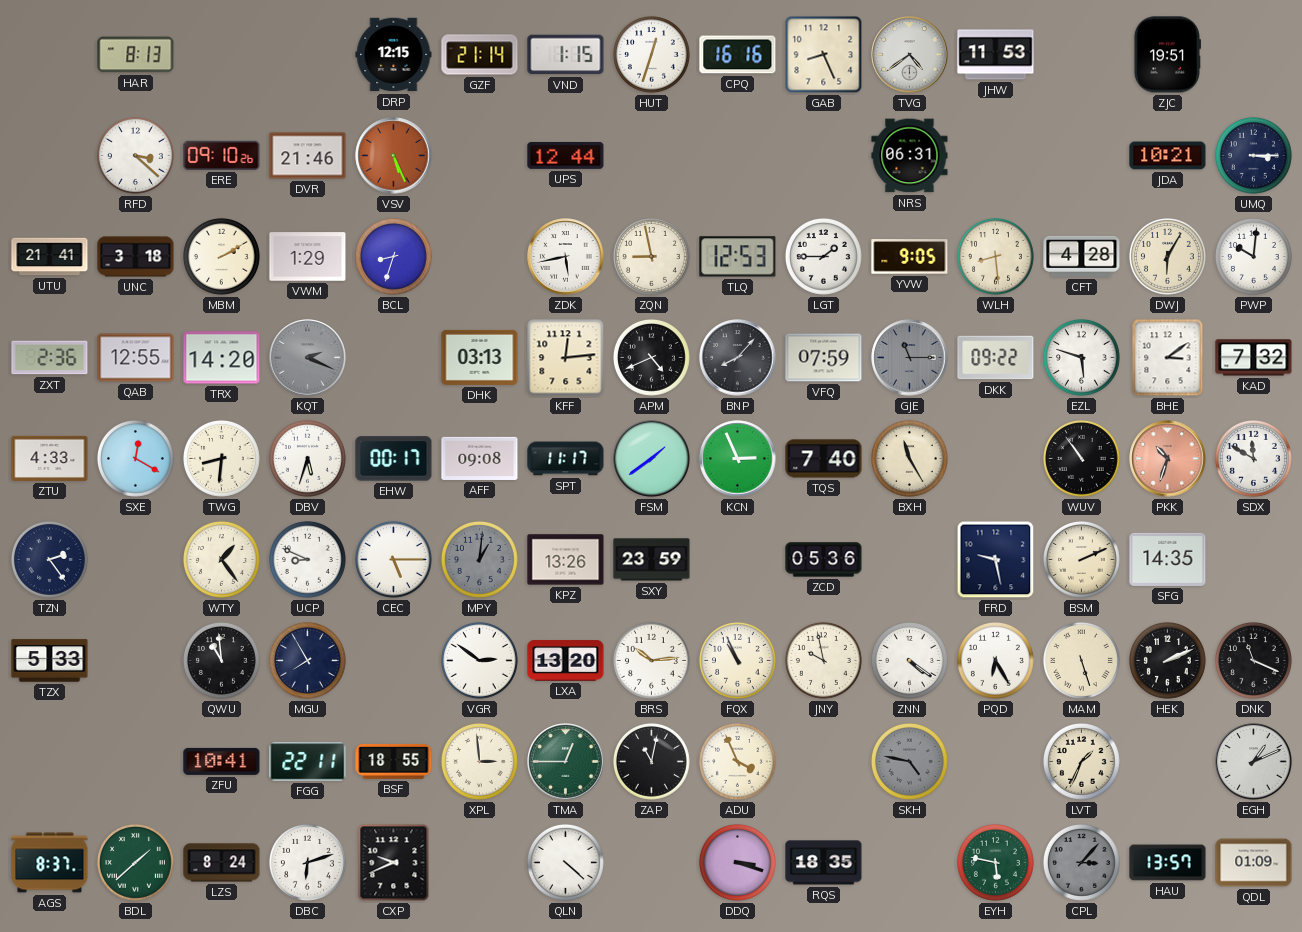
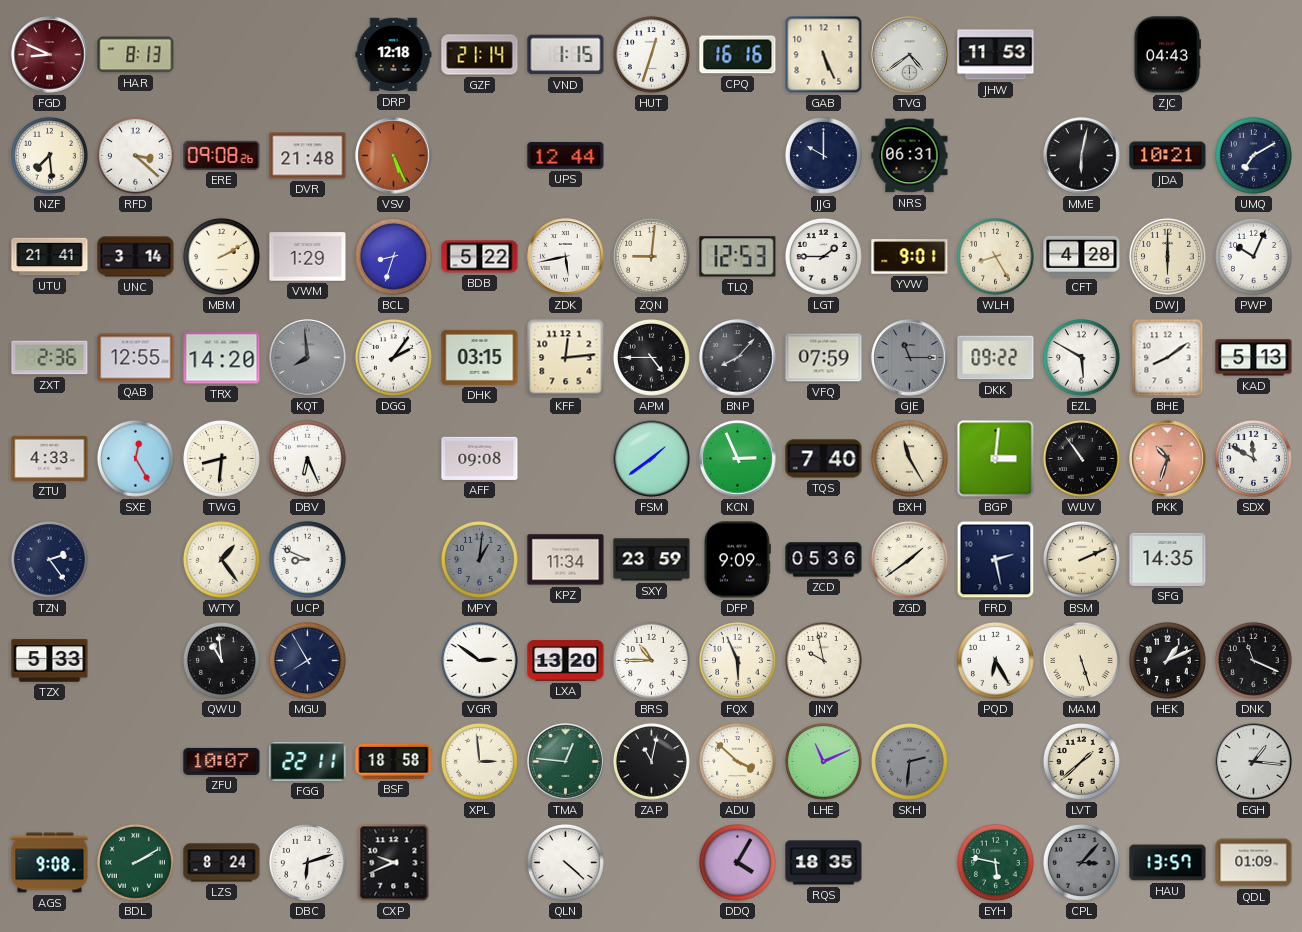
FGD: none -> 8:49
DRP: 12:15 -> 12:18
GAB: 8:26 -> 5:26
ZJC: 19:51 -> 04:43
NZF: none -> 7:29
ERE: 09:10 -> 09:08
DVR: 21:46 -> 21:48
JJG: none -> 10:00
MME: none -> 6:02
UMQ: 3:15 -> 7:10
UNC: 3:18 -> 3:14
BDB: none -> 5:22
ZQN: 8:58 -> 9:01
YVW: 9:05 -> 9:01
WLH: 8:29 -> 8:25
DWJ: 6:05 -> 6:00
PWP: 10:01 -> 10:04
KQT: 2:19 -> 7:59
DGG: none -> 2:06
DHK: 03:13 -> 03:15
APM: 4:41 -> 4:45
EZL: 5:48 -> 5:50
BHE: 3:09 -> 8:09
KAD: 7:32 -> 5:13
SXE: 12:20 -> 12:25
DBV: 5:33 -> 6:26
EHW: 00:17 -> none
SPT: 11:17 -> none
BGP: none -> 3:01
CEC: 5:15 -> none
KPZ: 13:26 -> 11:34
DFP: none -> 9:09
ZGD: none -> 1:39
FRD: 9:28 -> 2:28
BRS: 10:14 -> 10:45
FQX: 10:56 -> 5:56
ZNN: 4:21 -> none
HEK: 2:11 -> 1:11
ZFU: 10:41 -> 10:07
BSF: 18:55 -> 18:58
TMA: 12:45 -> 12:46
ADU: 3:56 -> 3:52
LHE: none -> 11:11
SKH: 4:47 -> 2:31
LVT: 1:34 -> 1:38
EGH: 1:11 -> 1:16
AGS: 8:37 -> 9:08
BDL: 1:38 -> 2:10
DDQ: 3:18 -> 4:05
